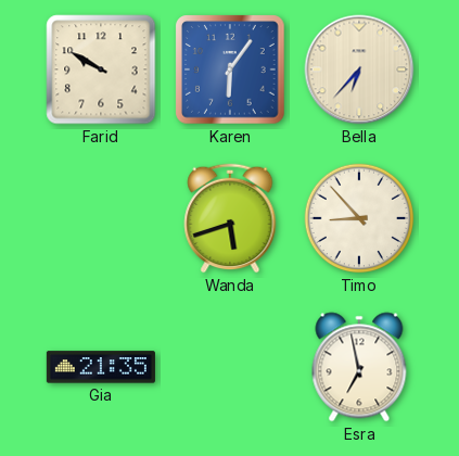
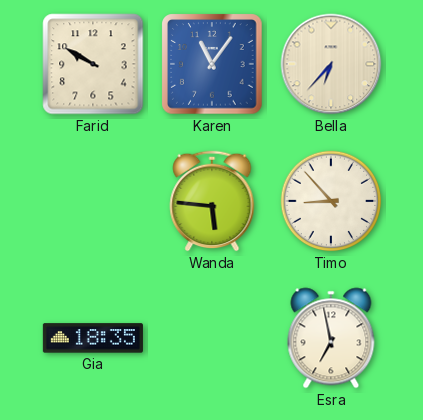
Karen: 6:06 -> 11:06
Wanda: 5:42 -> 5:46
Gia: 21:35 -> 18:35
